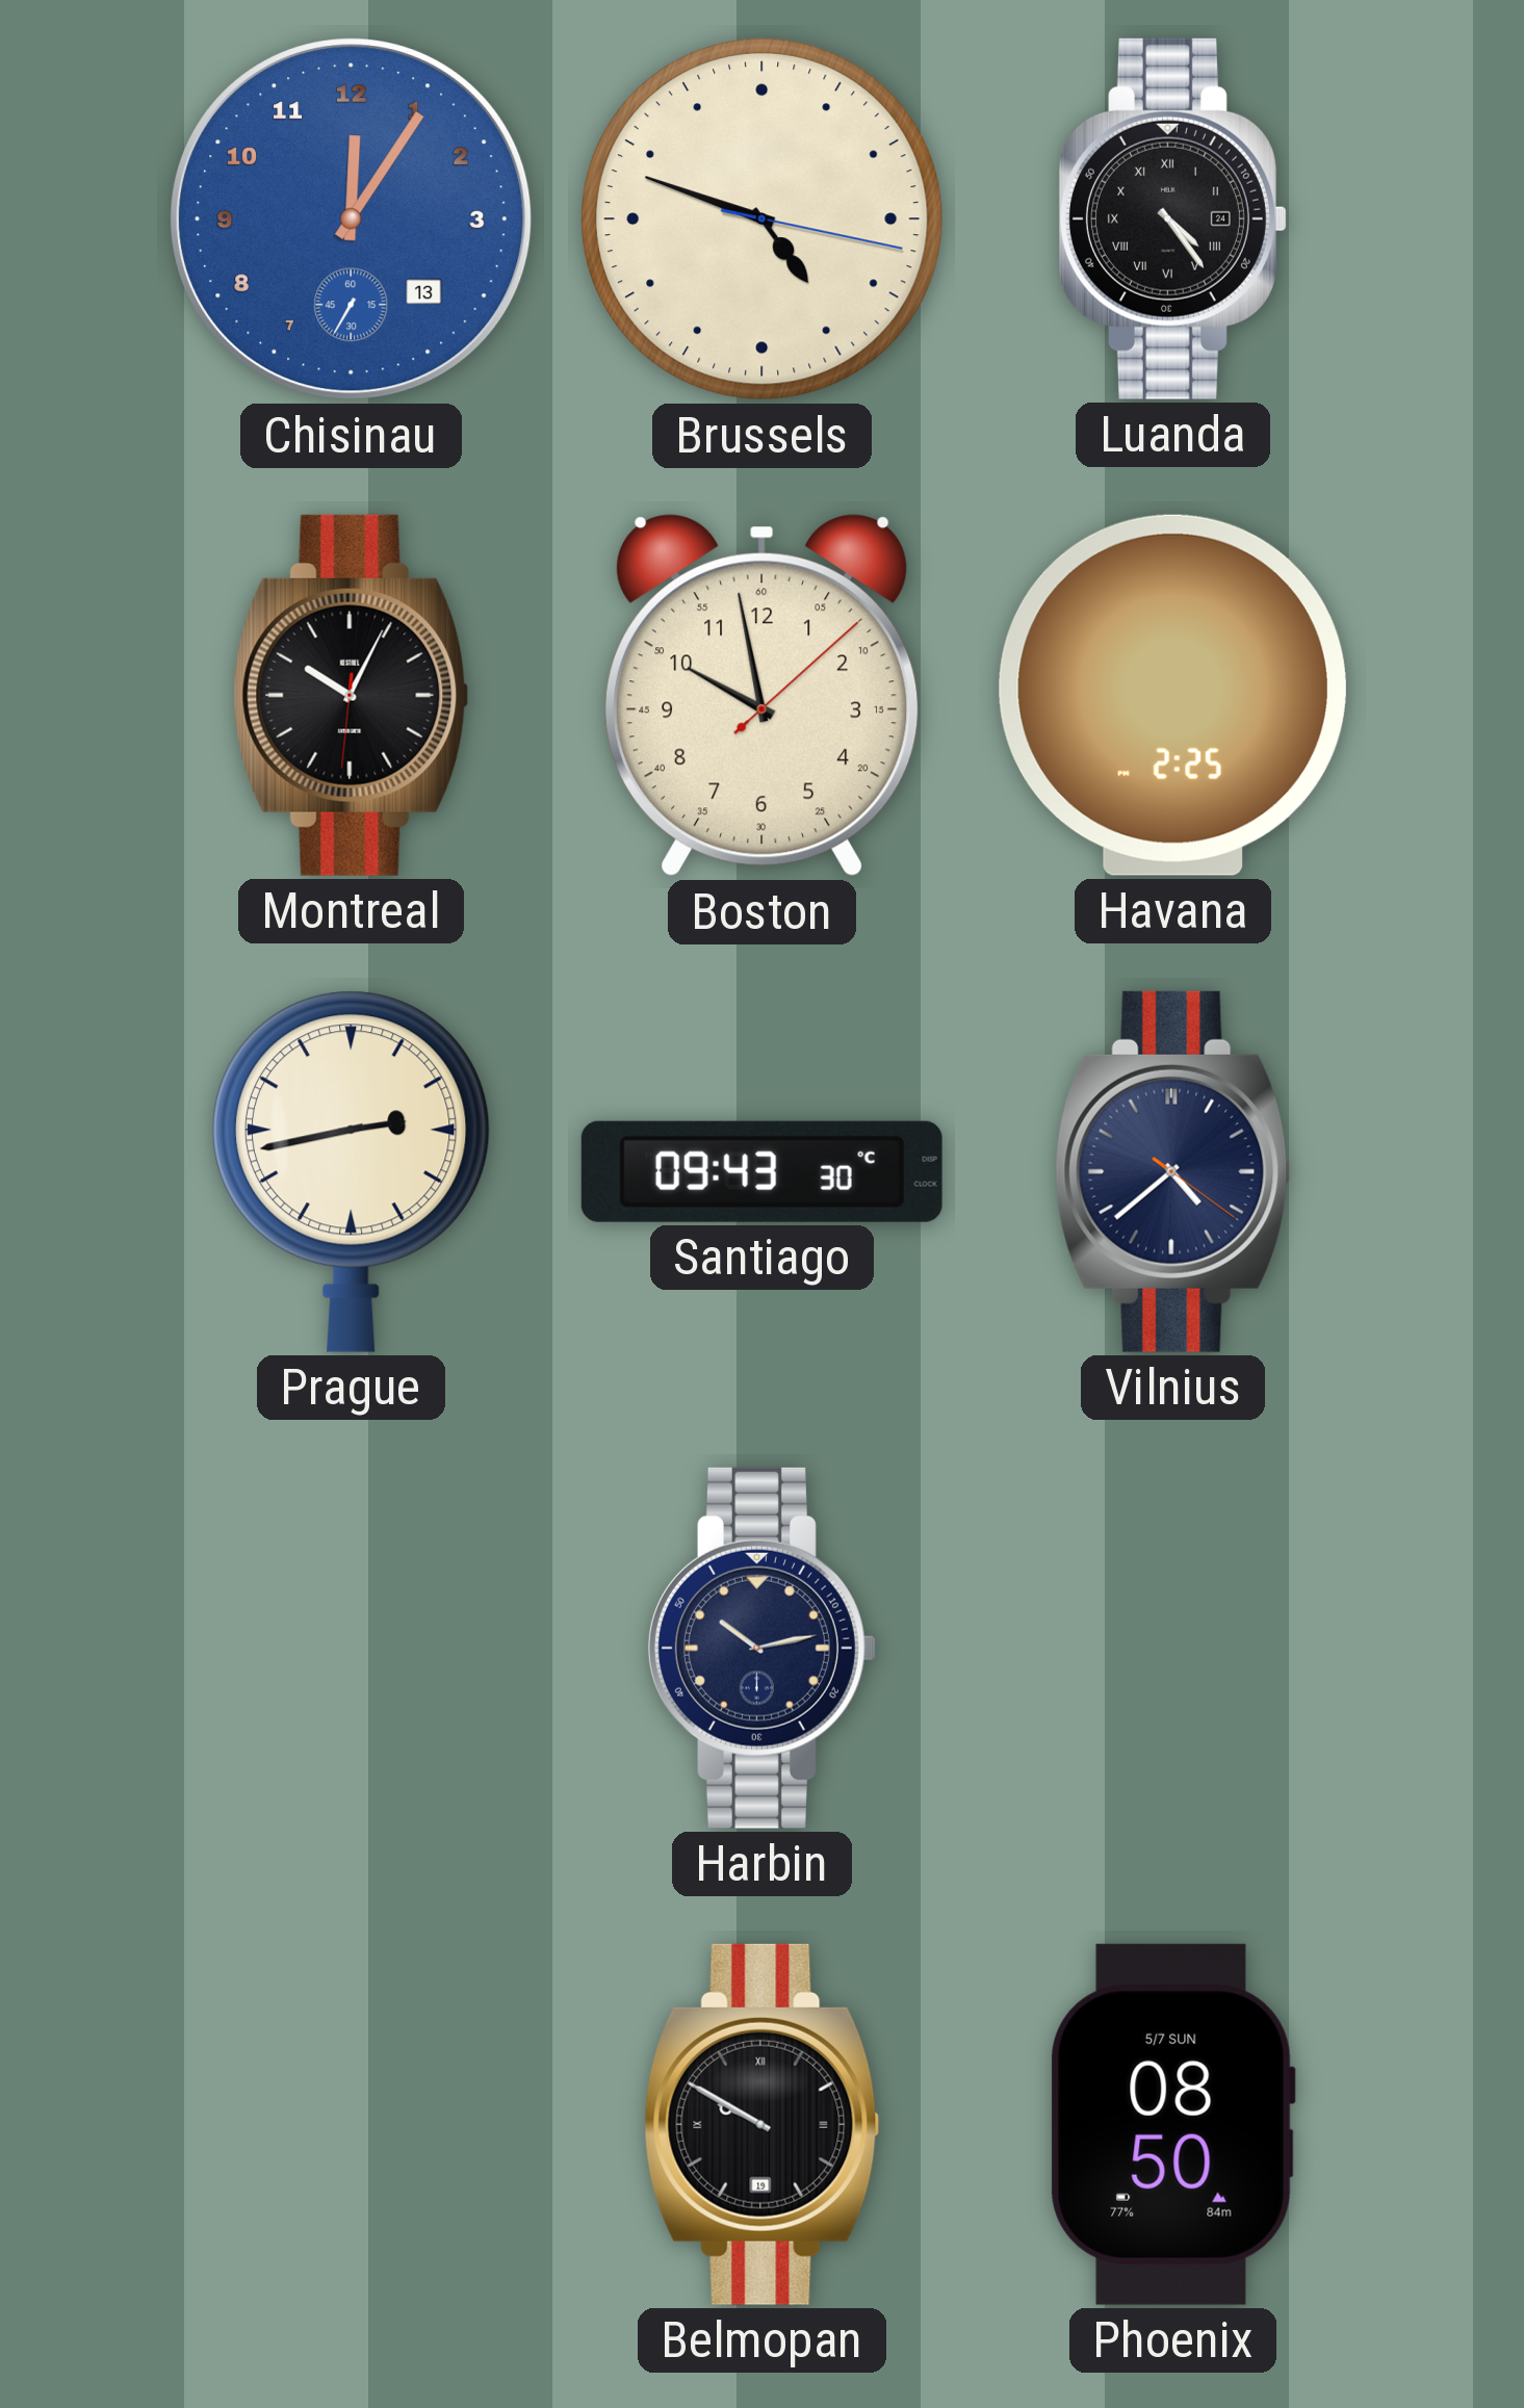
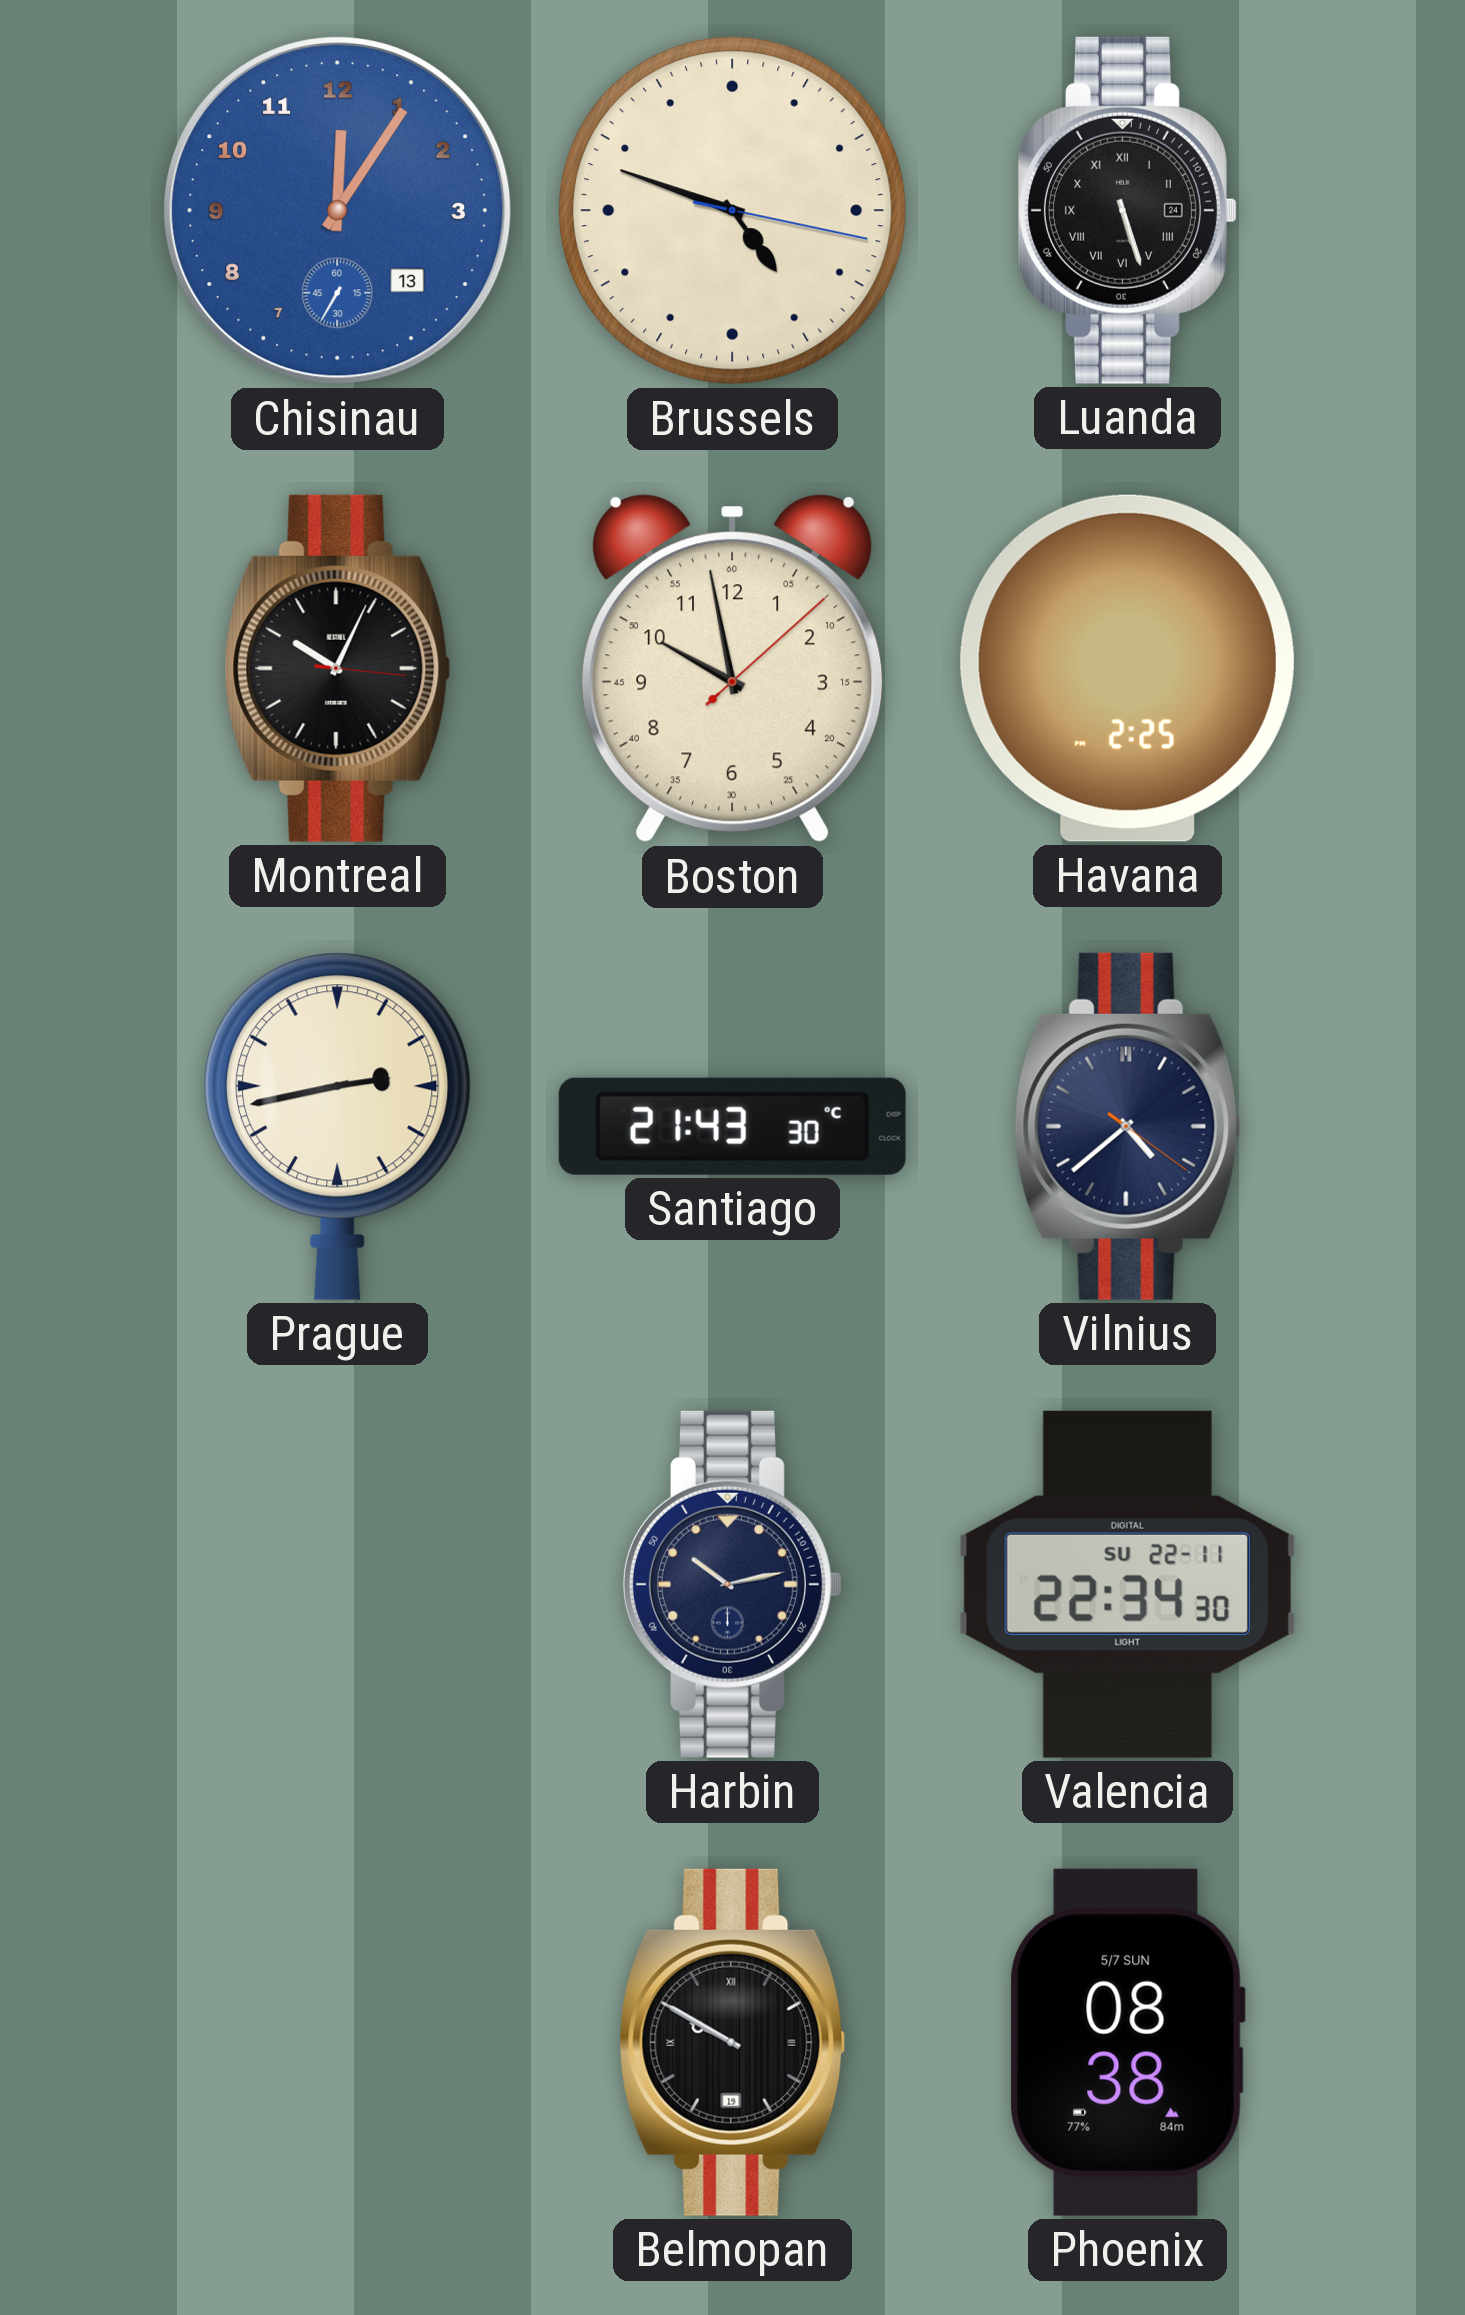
Luanda: 4:24 -> 5:27
Montreal: 10:04:31 -> 10:04:16
Santiago: 09:43 -> 21:43
Valencia: none -> 22:34
Phoenix: 08:50 -> 08:38
